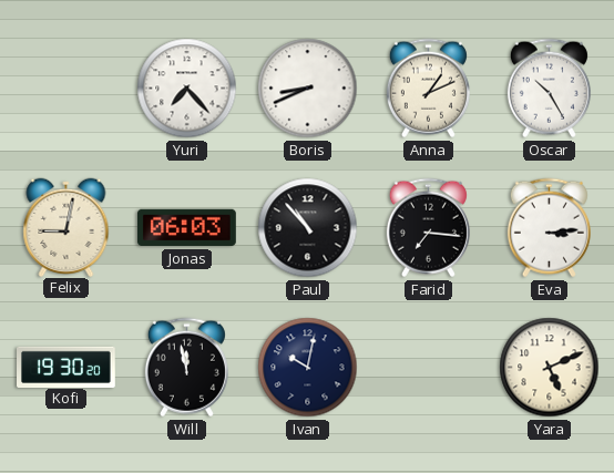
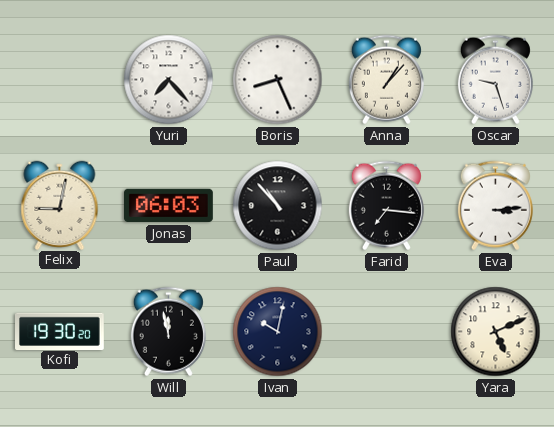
Boris: 8:41 -> 8:26
Anna: 1:11 -> 1:07
Oscar: 10:25 -> 9:27
